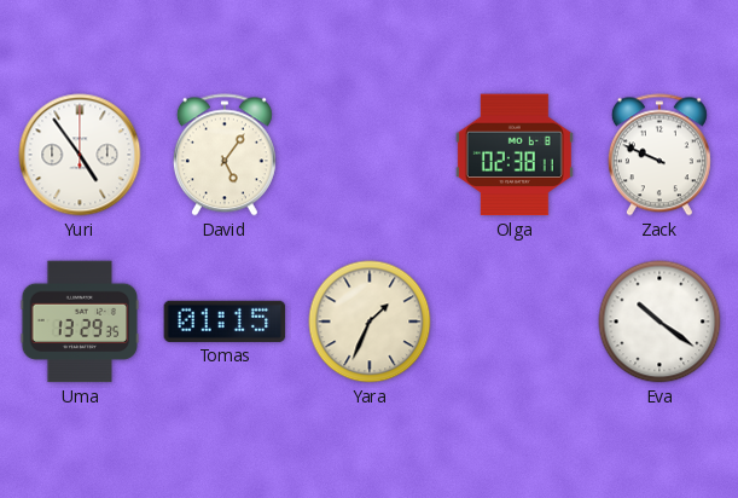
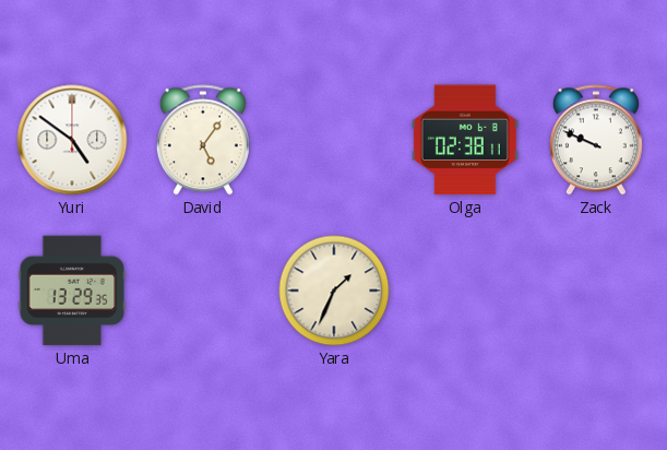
Yuri: 4:54 -> 4:51
Tomas: 01:15 -> none
Eva: 10:21 -> none
